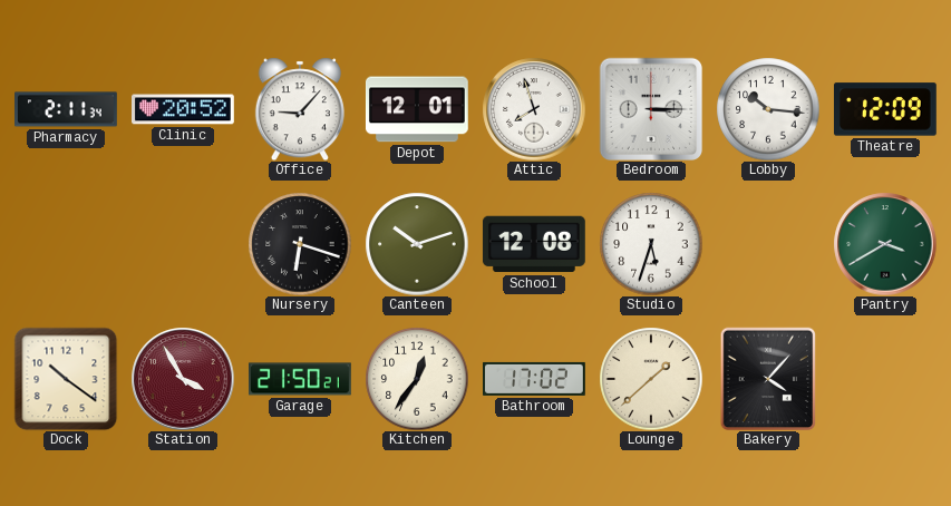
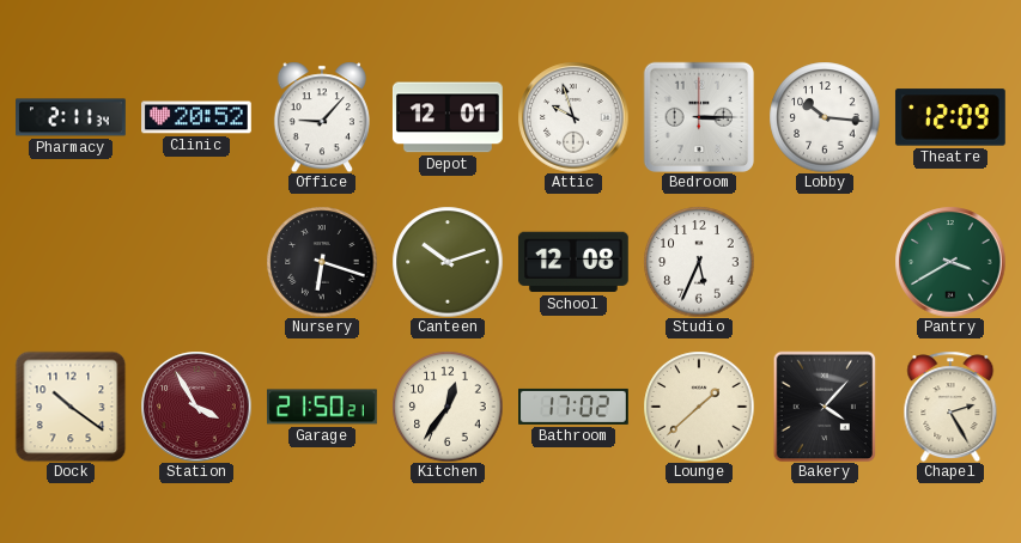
Attic: 7:57 -> 9:57
Studio: 5:33 -> 5:34
Chapel: none -> 2:25
